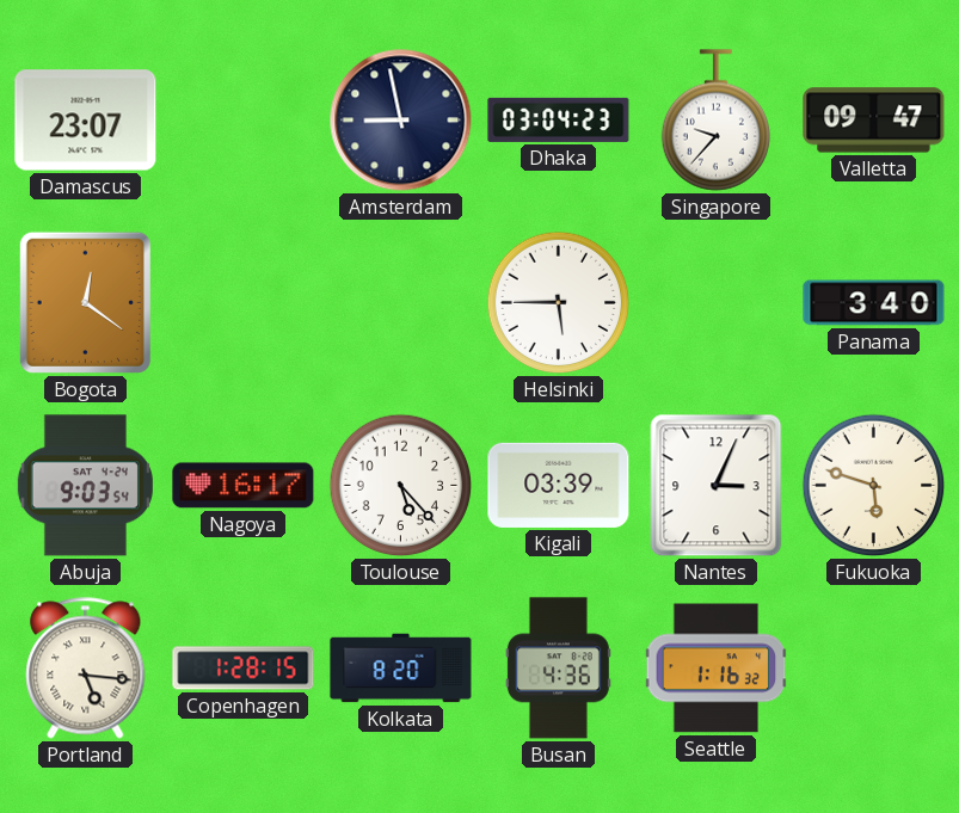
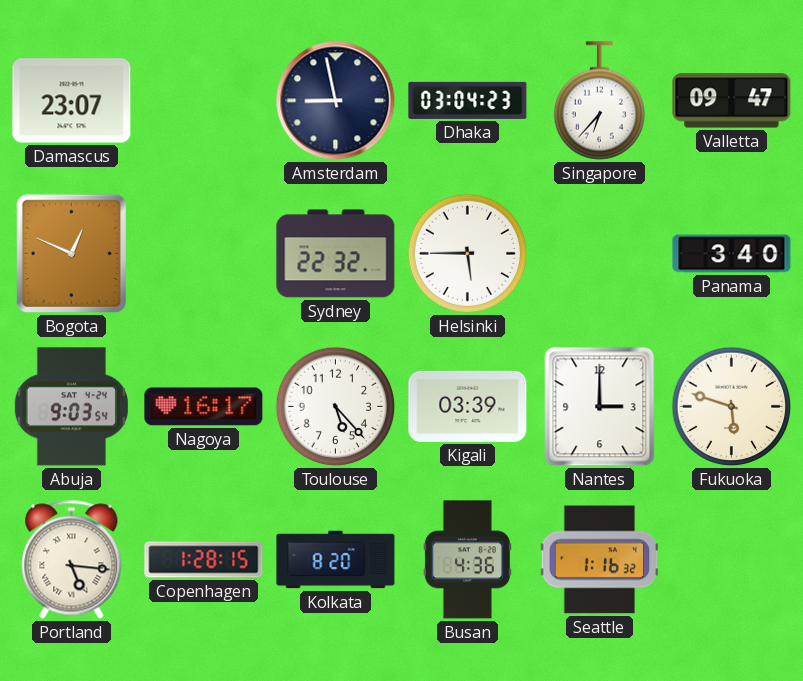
Singapore: 9:37 -> 6:37
Bogota: 12:21 -> 12:49
Sydney: none -> 22:32
Nantes: 3:04 -> 3:00
